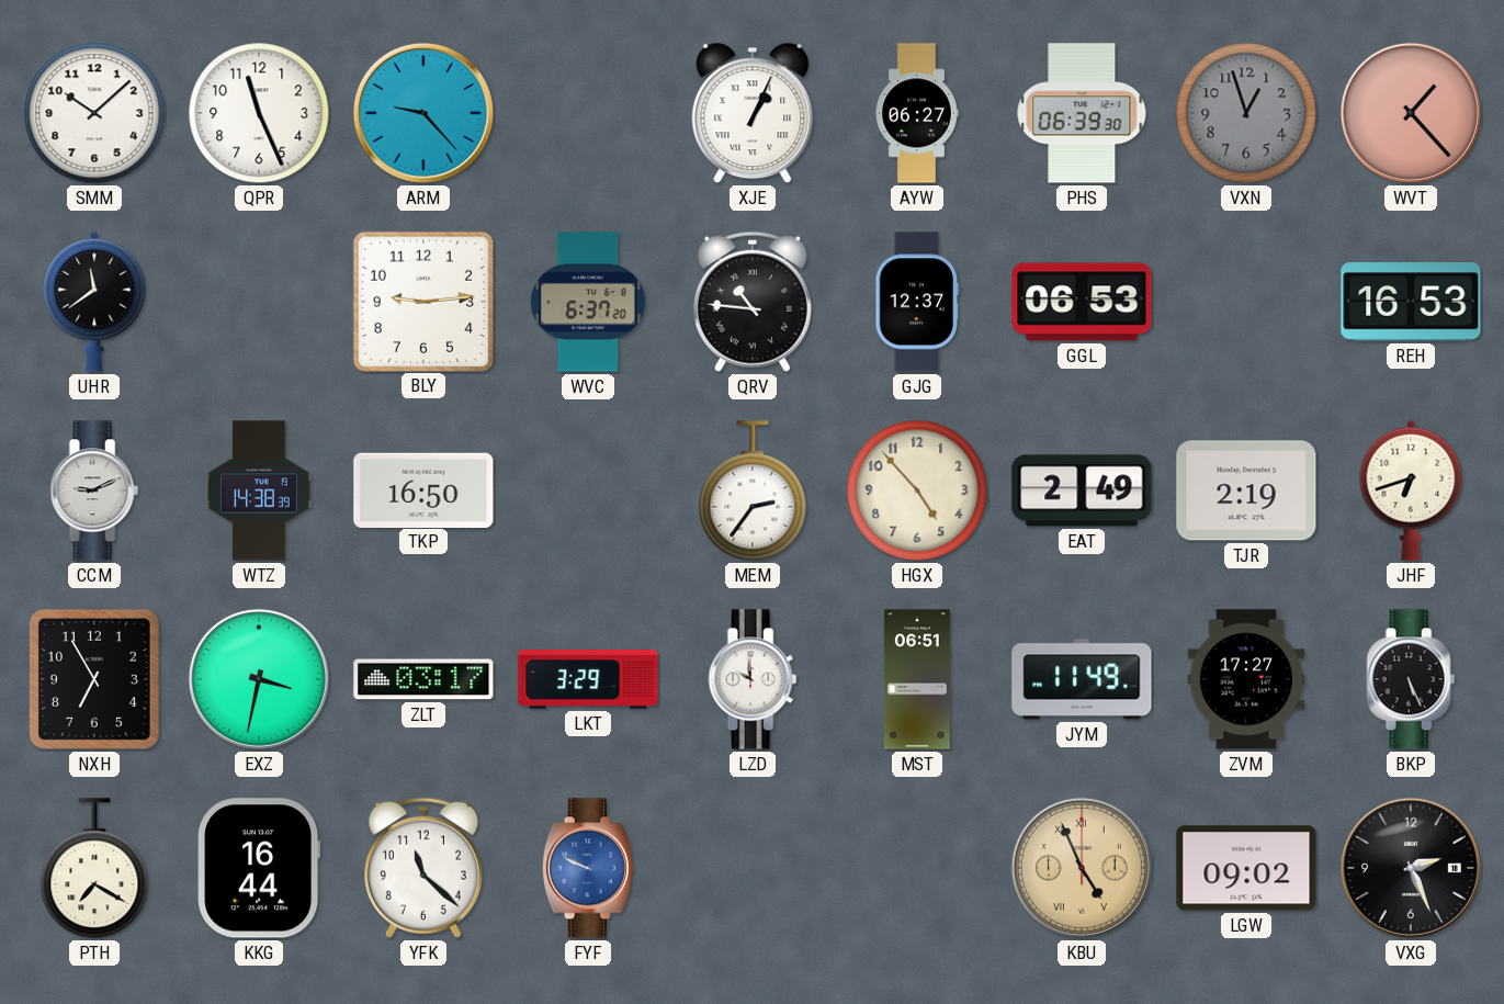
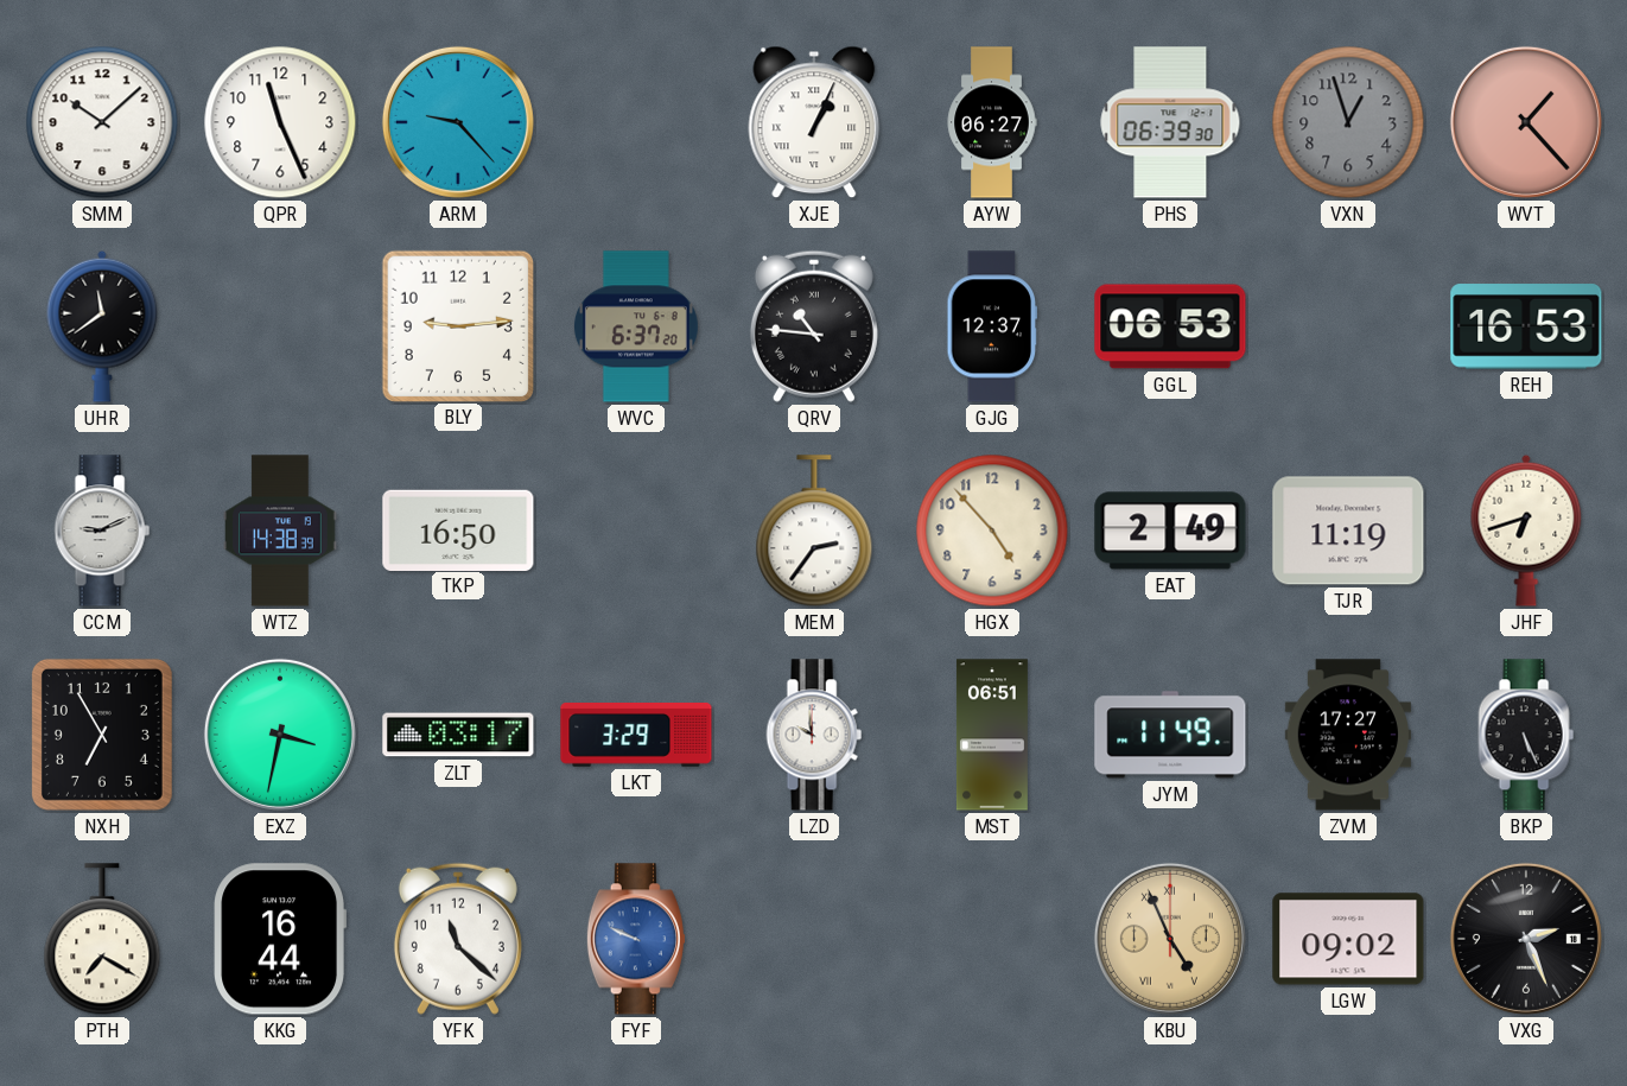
TJR: 2:19 -> 11:19
